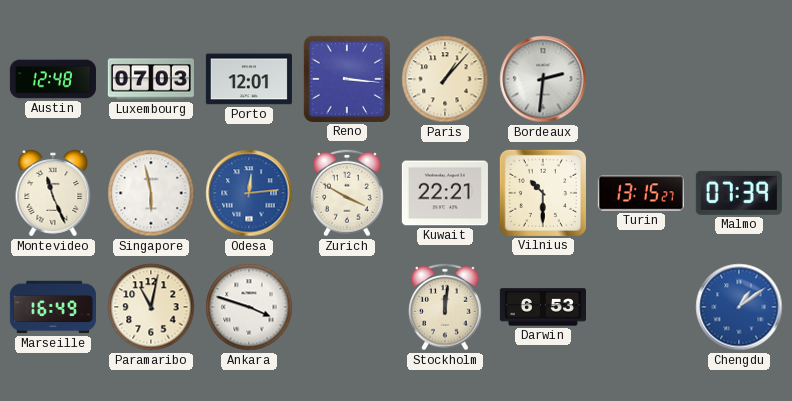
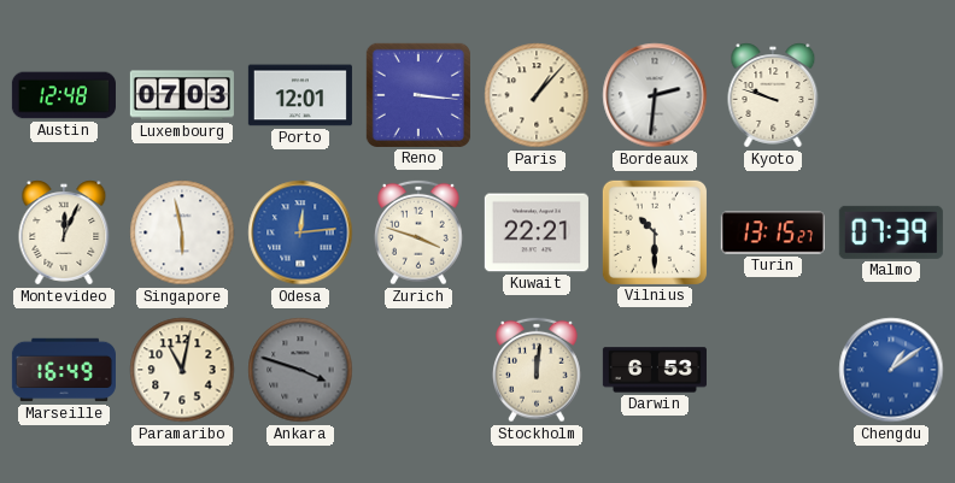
Kyoto: none -> 9:48
Montevideo: 11:26 -> 12:04
Zurich: 3:50 -> 3:48
Ankara dial: white -> grey
